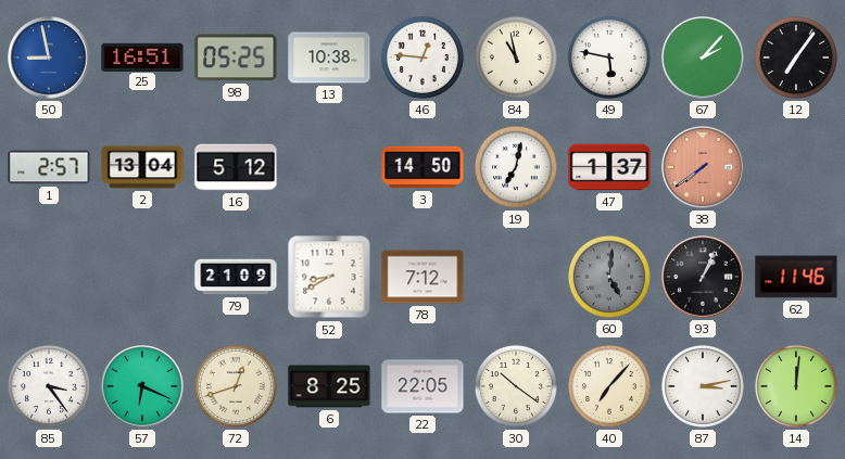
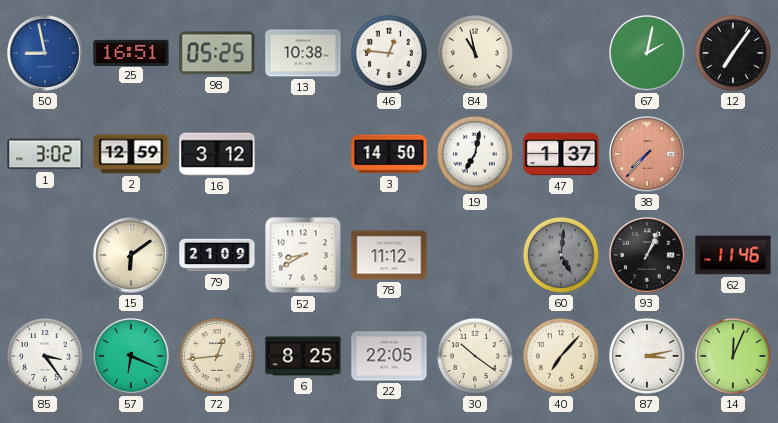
49: 5:47 -> none
67: 2:07 -> 2:02
1: 2:57 -> 3:02
2: 13:04 -> 12:59
16: 5:12 -> 3:12
38: 7:39 -> 7:37
15: none -> 6:09
78: 7:12 -> 11:12
72: 12:42 -> 12:44
14: 12:01 -> 12:04
